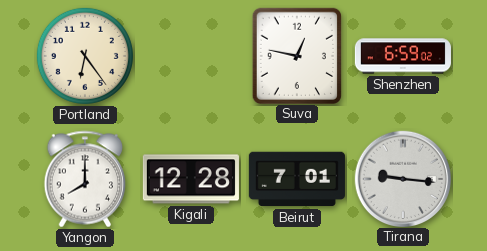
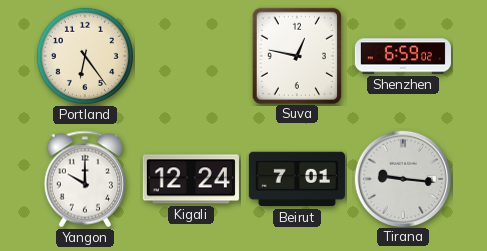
Yangon: 8:00 -> 10:00
Kigali: 12:28 -> 12:24
